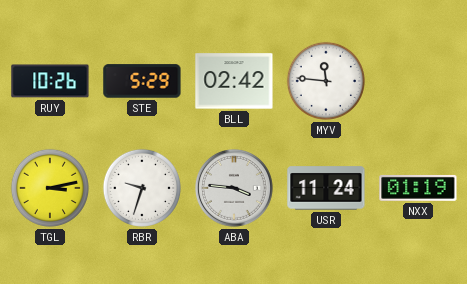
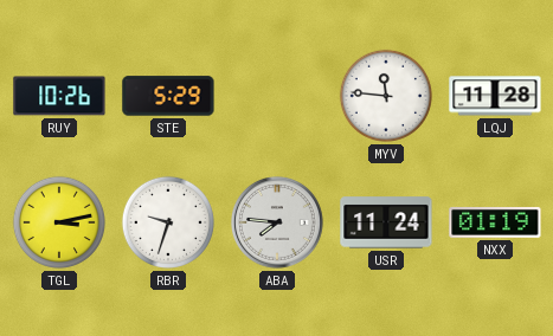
BLL: 02:42 -> none
LQJ: none -> 11:28
ABA: 3:46 -> 7:46
